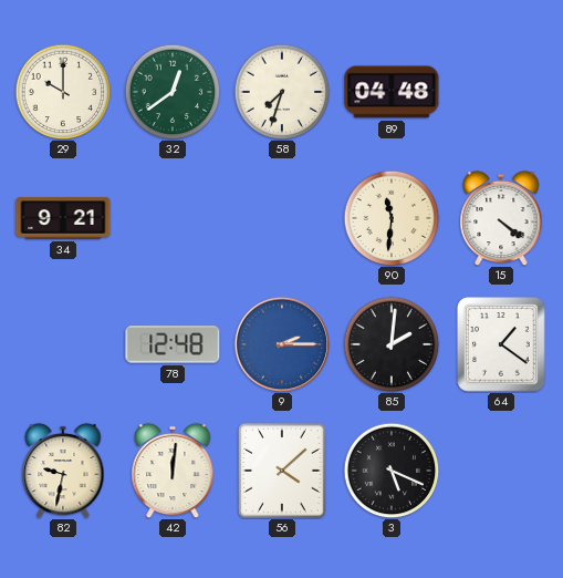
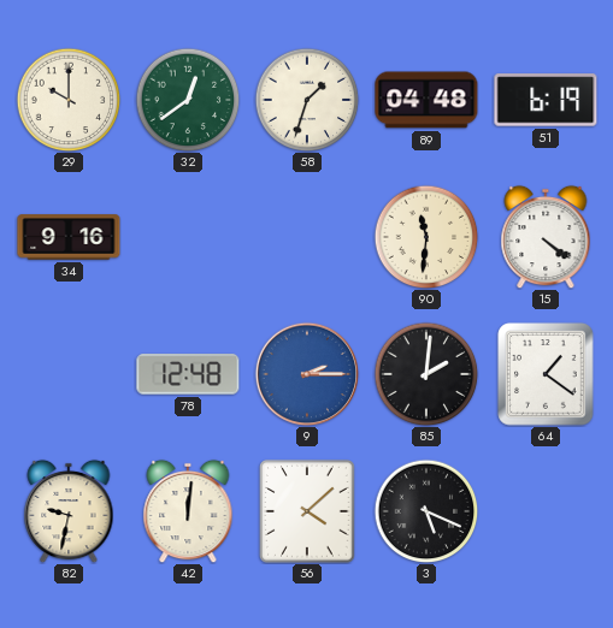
58: 7:33 -> 1:33
51: none -> 6:19
34: 9:21 -> 9:16
